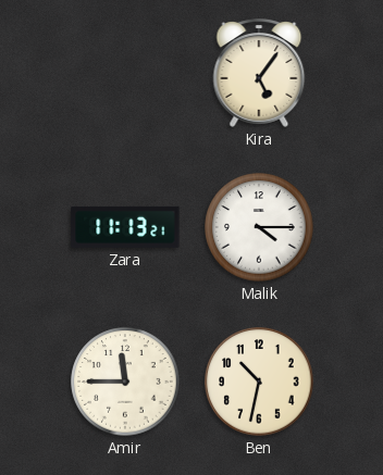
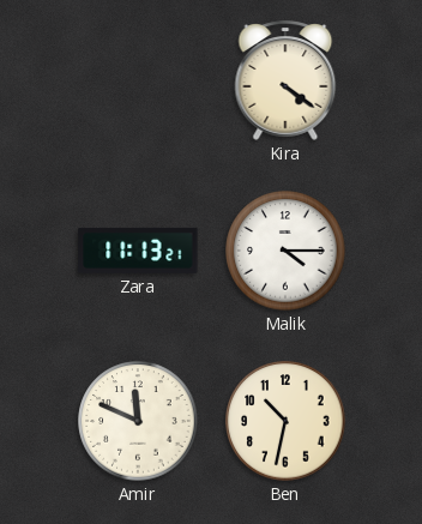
Kira: 5:06 -> 4:21
Amir: 11:45 -> 11:49
